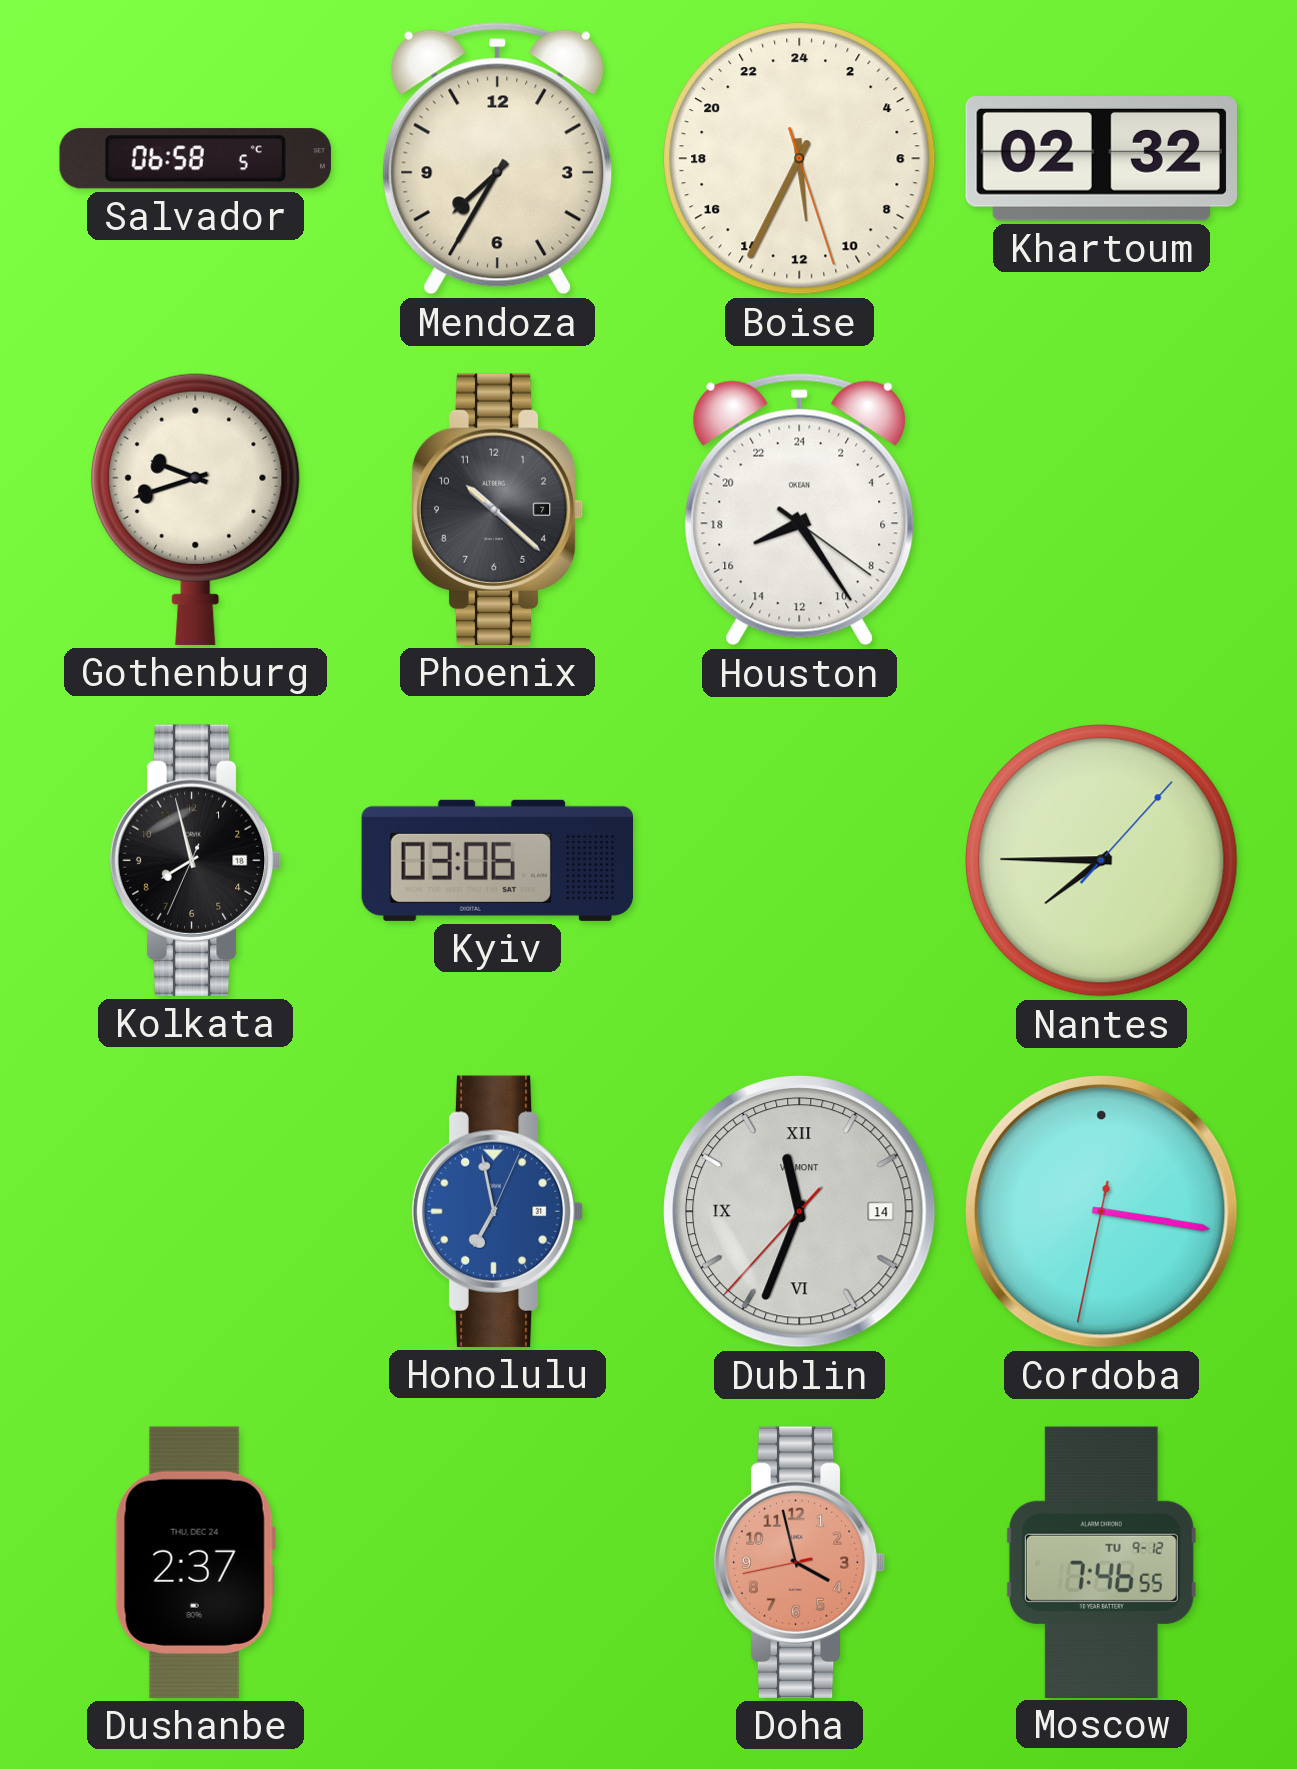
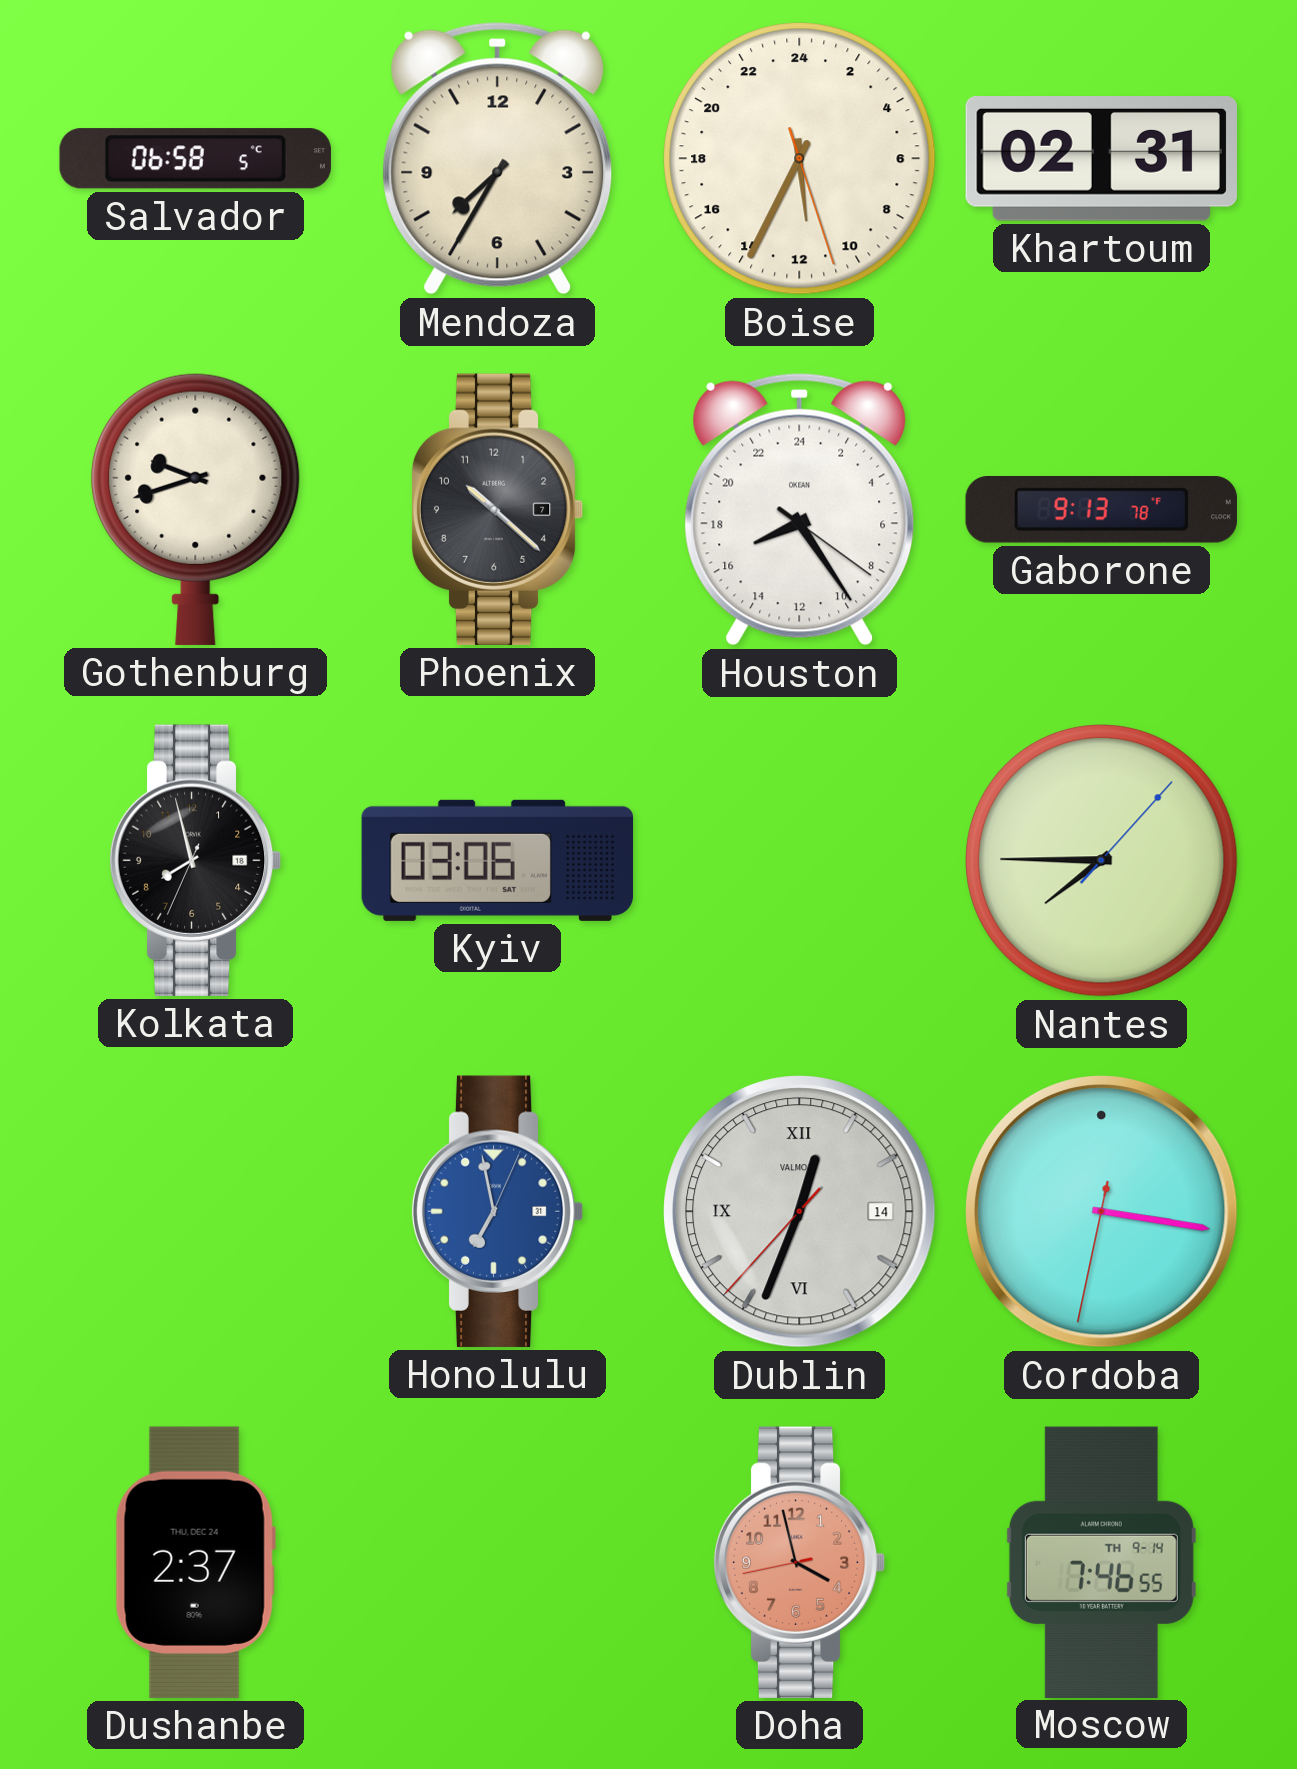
Khartoum: 02:32 -> 02:31
Gaborone: none -> 9:13
Dublin: 11:33 -> 12:33
Moscow date: TU 9-12 -> TH 9-14
